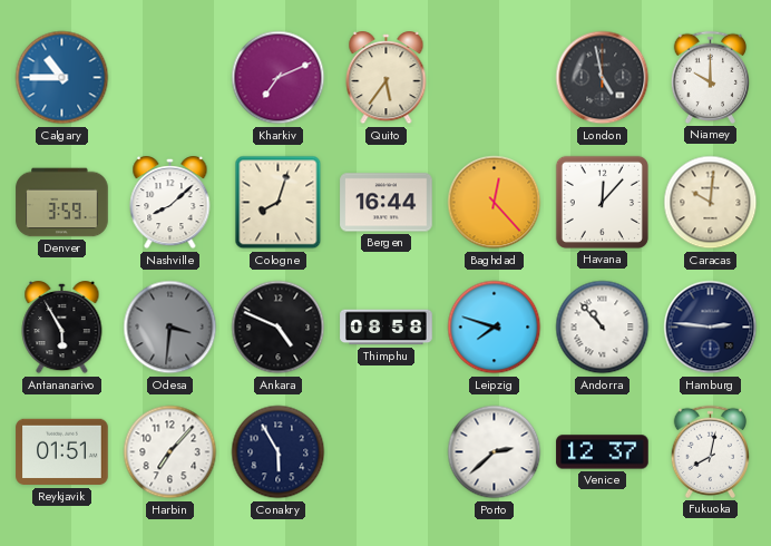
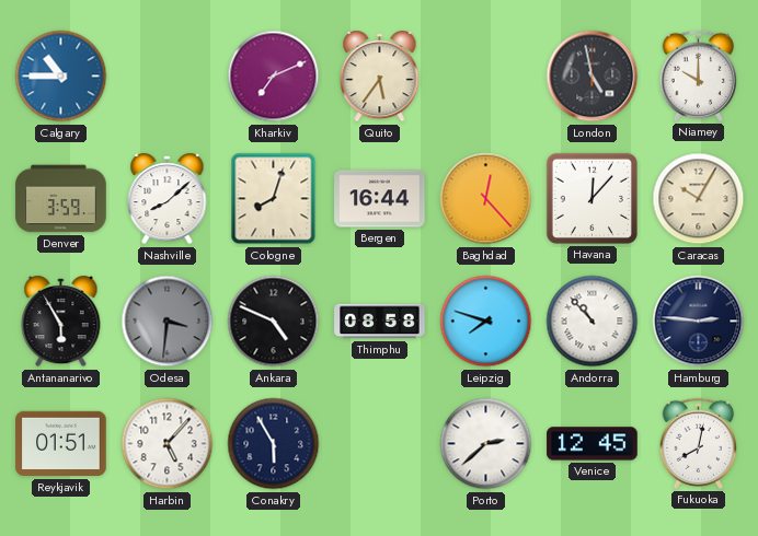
Caracas: 10:01 -> 10:05
Harbin: 7:07 -> 5:07
Venice: 12:37 -> 12:45
